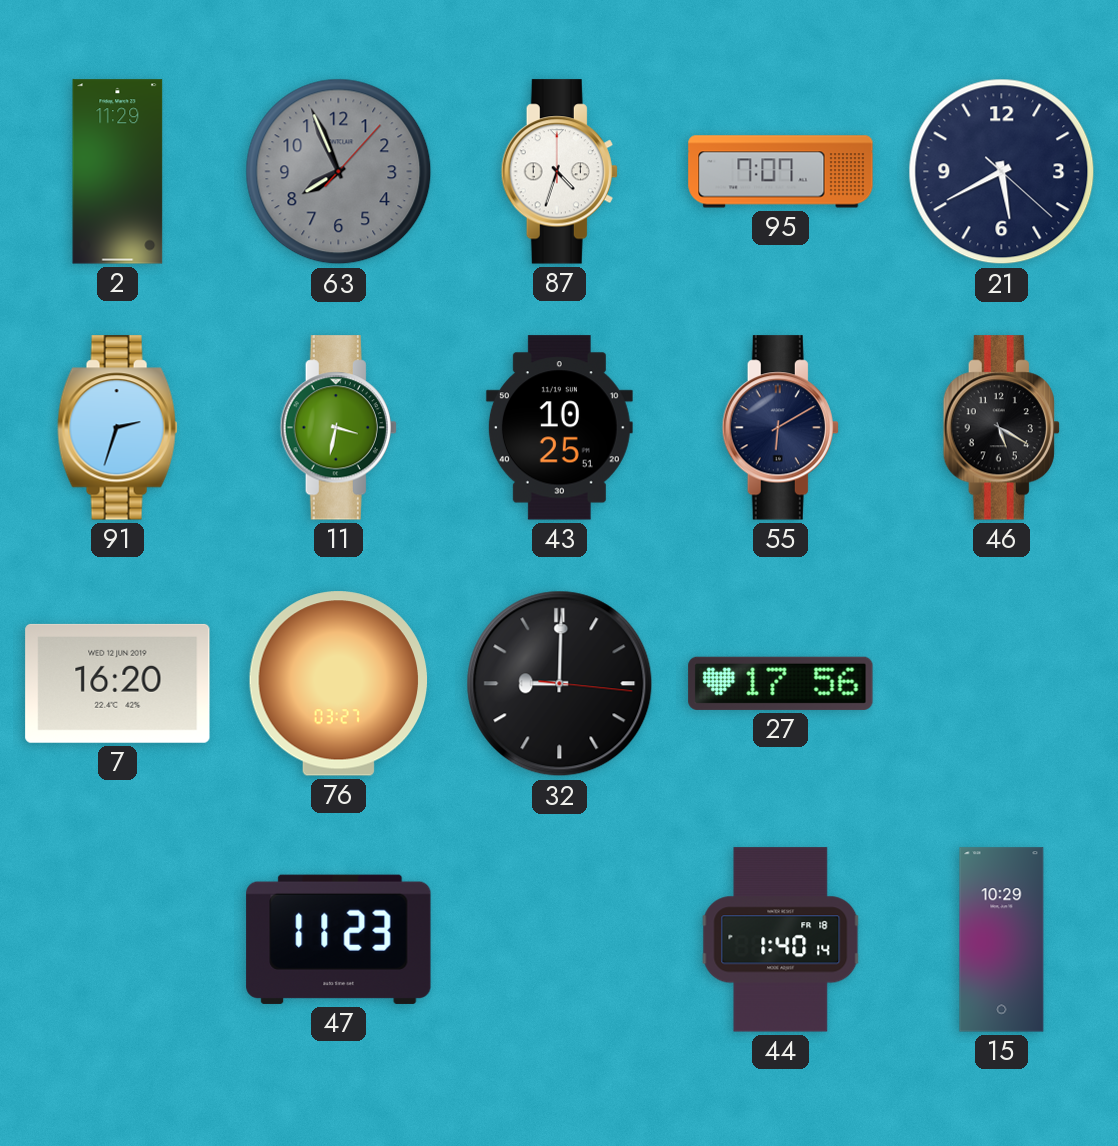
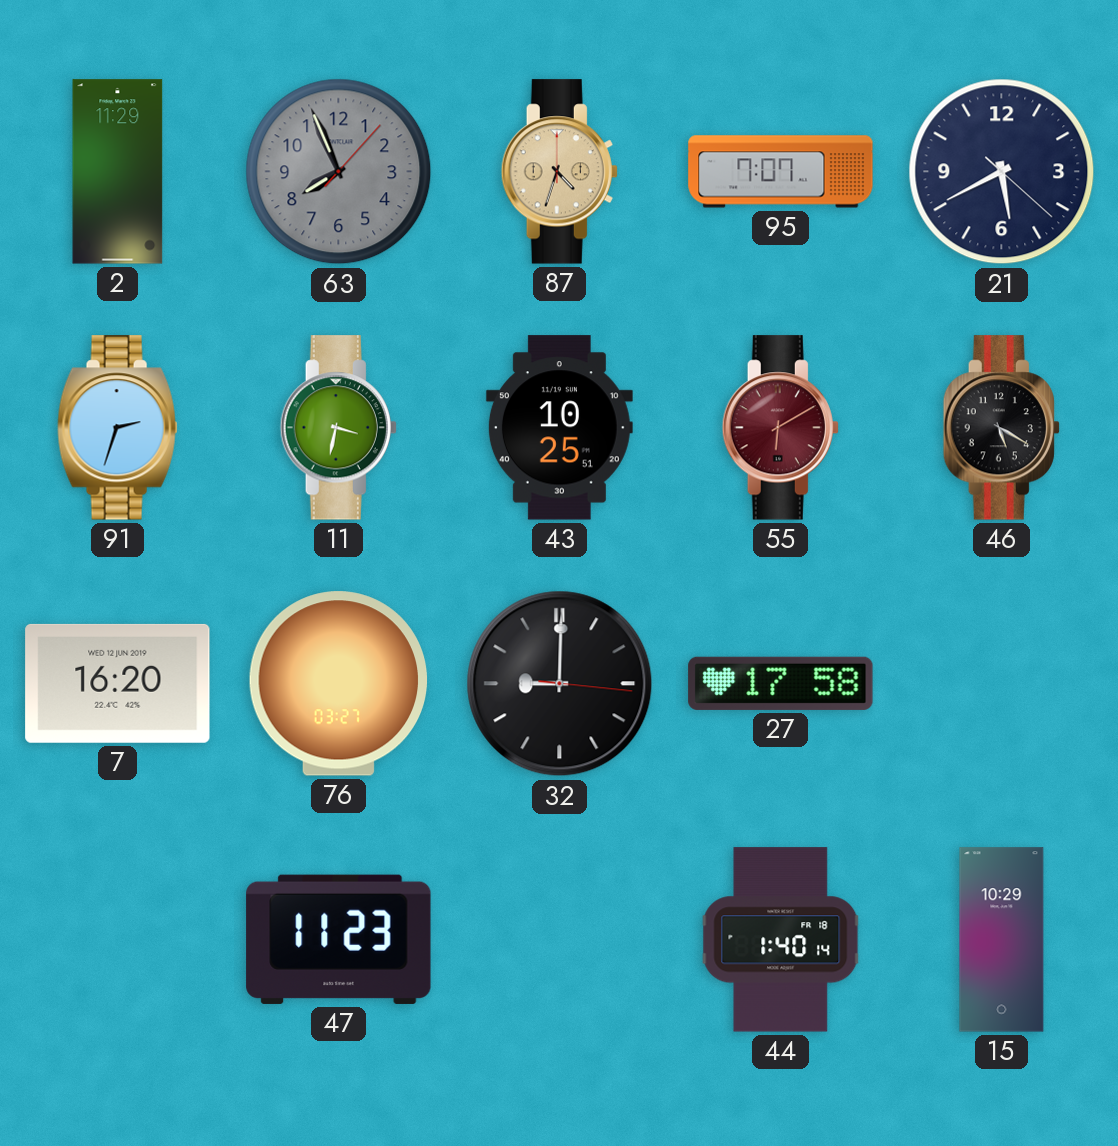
87 dial: white -> champagne
55 dial: navy -> burgundy
27: 17:56 -> 17:58
